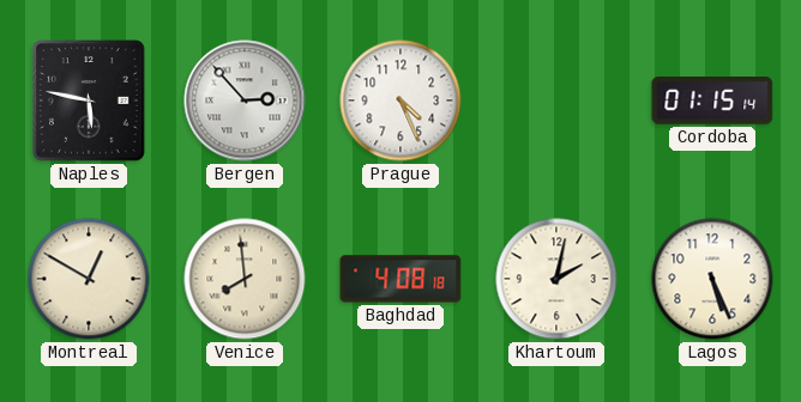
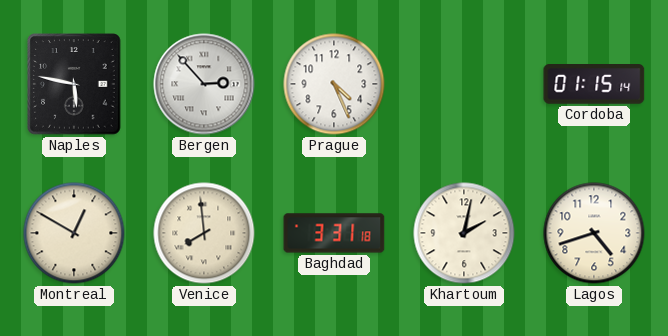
Baghdad: 4:08 -> 3:31
Lagos: 5:26 -> 4:42
